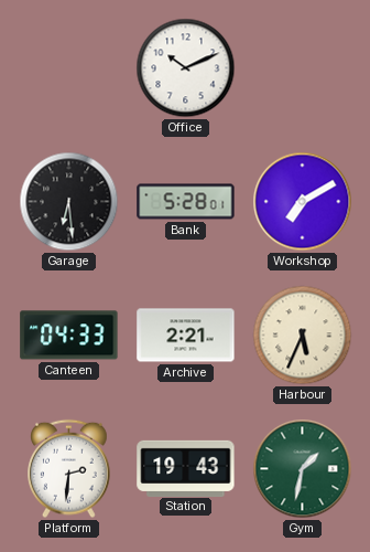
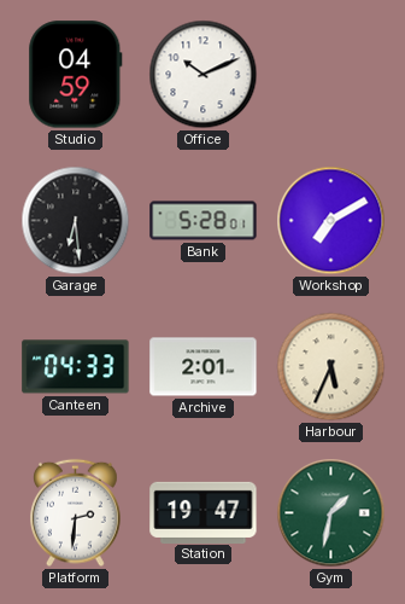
Studio: none -> 04:59
Archive: 2:21 -> 2:01
Station: 19:43 -> 19:47
